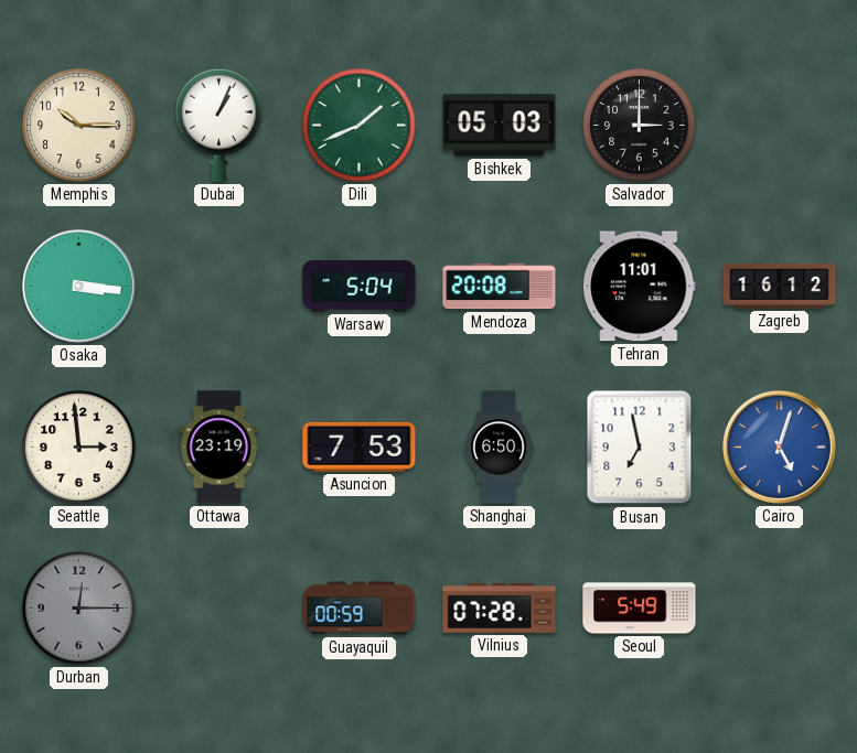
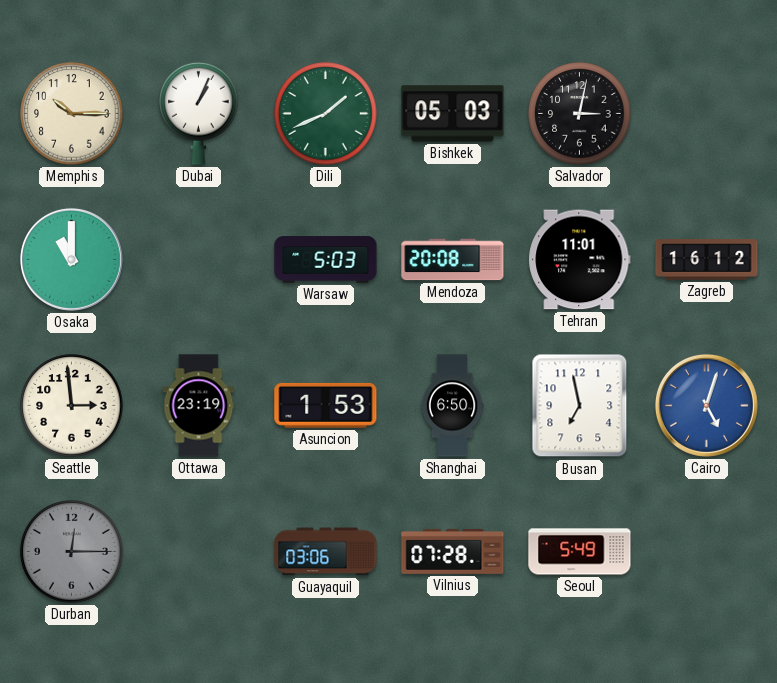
Salvador: 3:00 -> 3:02
Osaka: 3:16 -> 11:00
Warsaw: 5:04 -> 5:03
Asuncion: 7:53 -> 1:53
Guayaquil: 00:59 -> 03:06
